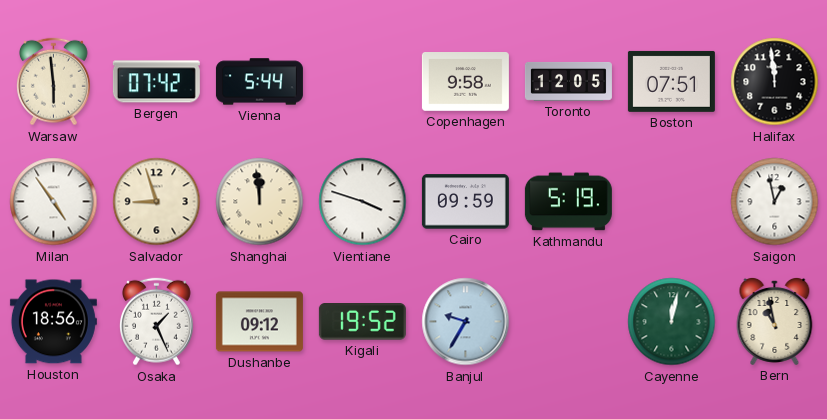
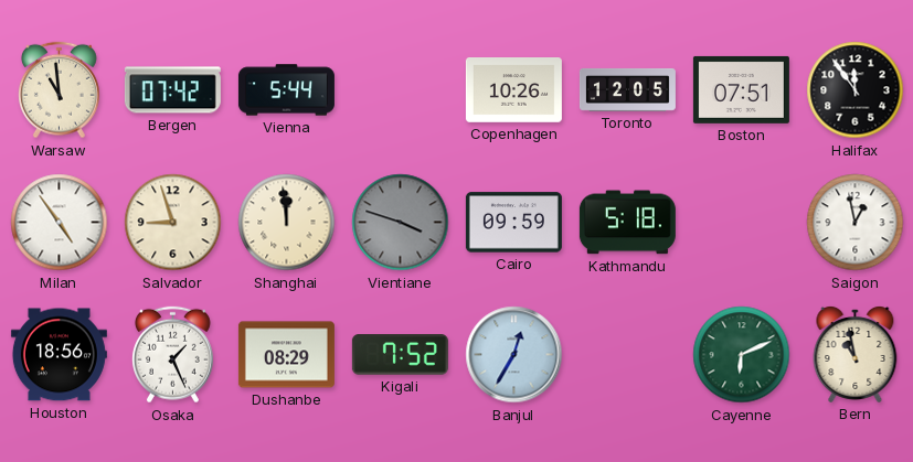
Warsaw: 5:59 -> 10:59
Copenhagen: 9:58 -> 10:26
Halifax: 11:59 -> 11:54
Vientiane dial: white -> grey
Kathmandu: 5:19 -> 5:18
Dushanbe: 09:12 -> 08:29
Kigali: 19:52 -> 7:52
Banjul: 9:35 -> 12:35
Cayenne: 12:02 -> 6:11
